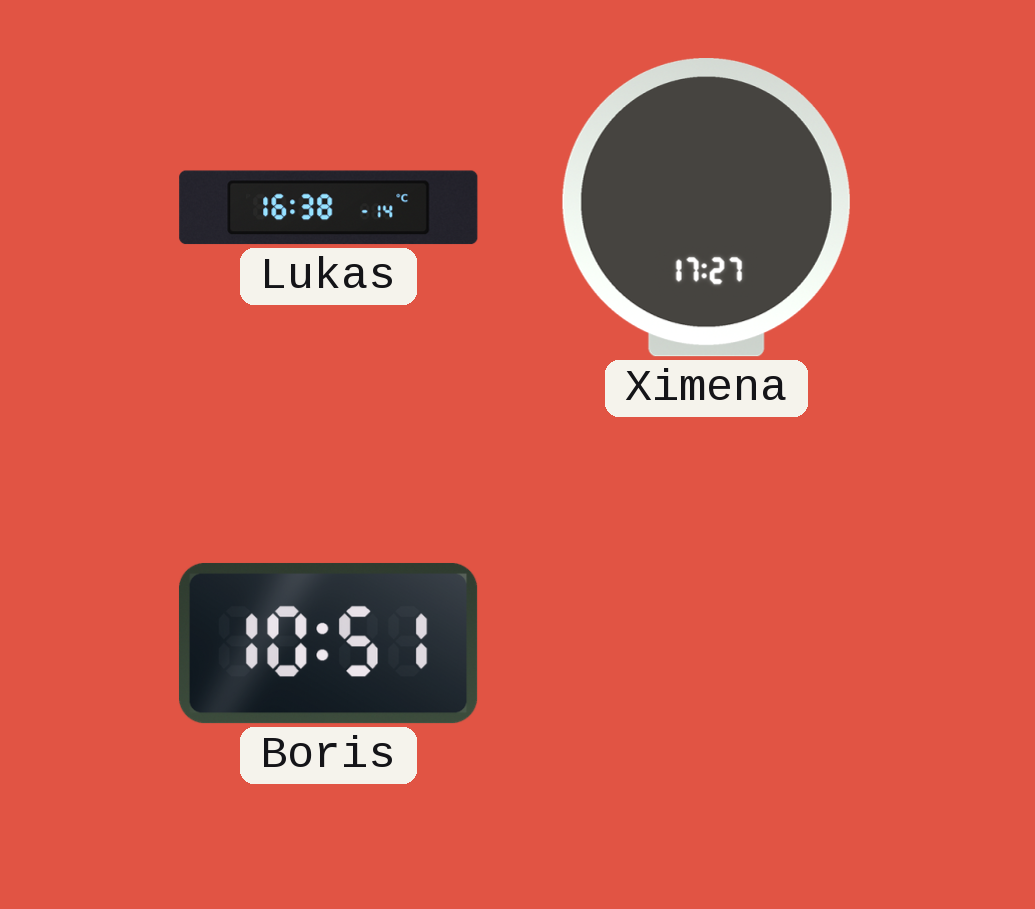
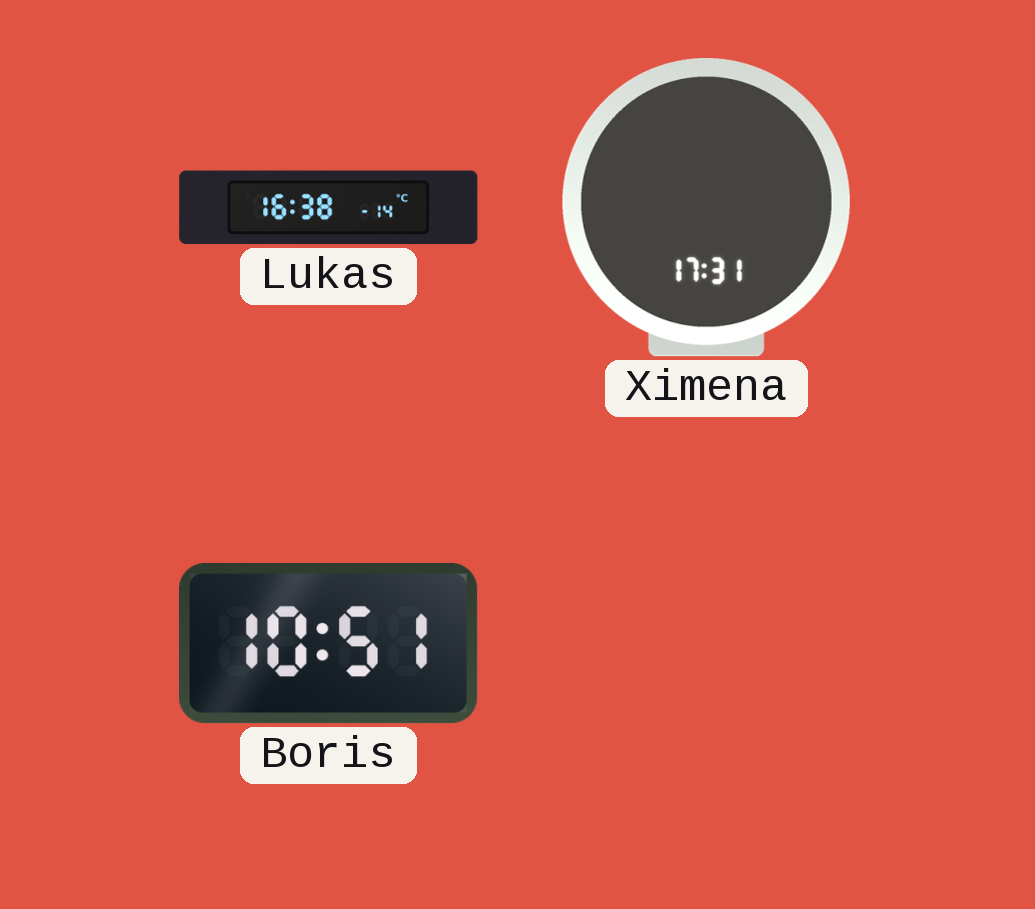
Ximena: 17:27 -> 17:31
